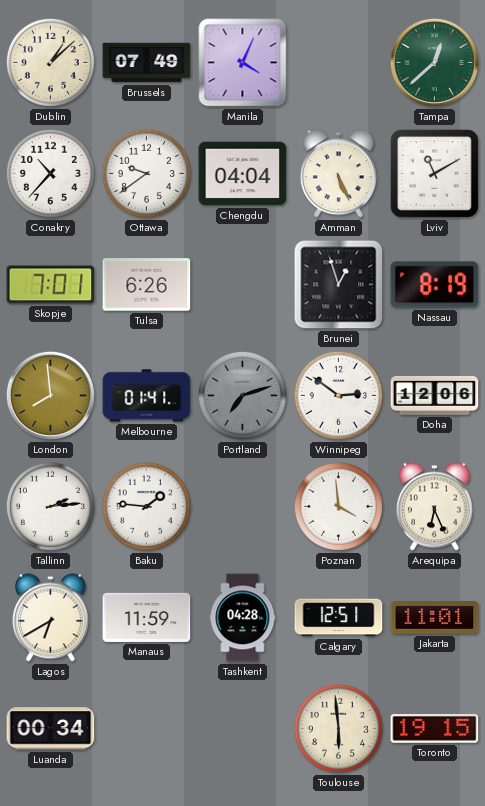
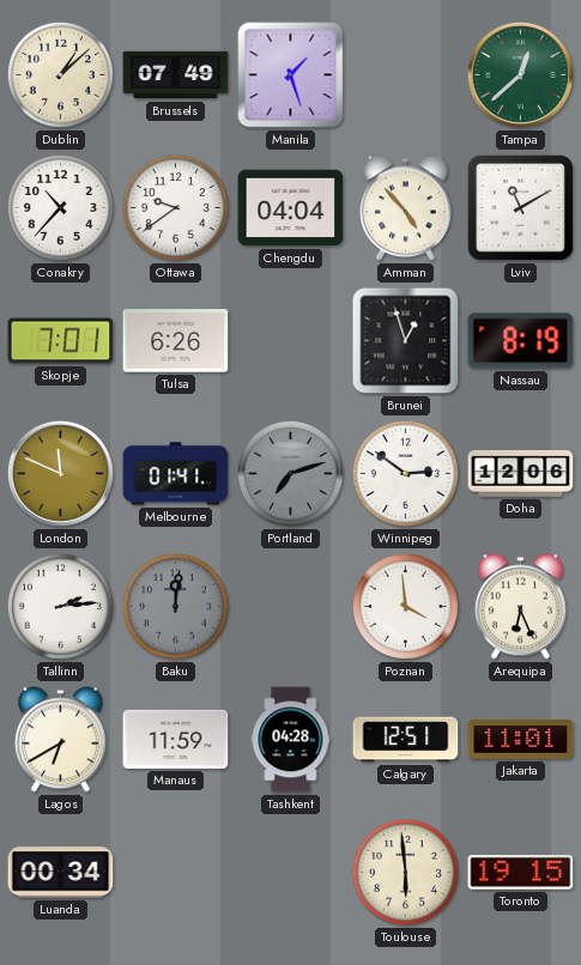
Manila: 4:04 -> 1:27
Amman: 5:26 -> 4:53
London: 7:59 -> 11:49
Baku: 1:46 -> 12:01
Baku dial: white -> grey
